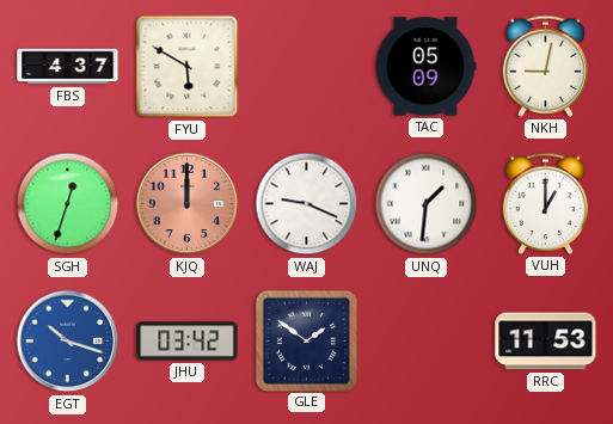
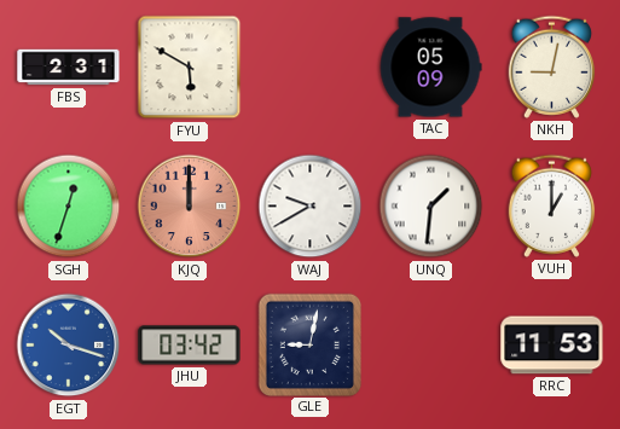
FBS: 4:37 -> 2:31
WAJ: 9:19 -> 9:40
GLE: 1:51 -> 9:02
